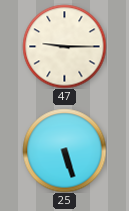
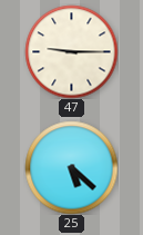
25: 5:27 -> 5:22
